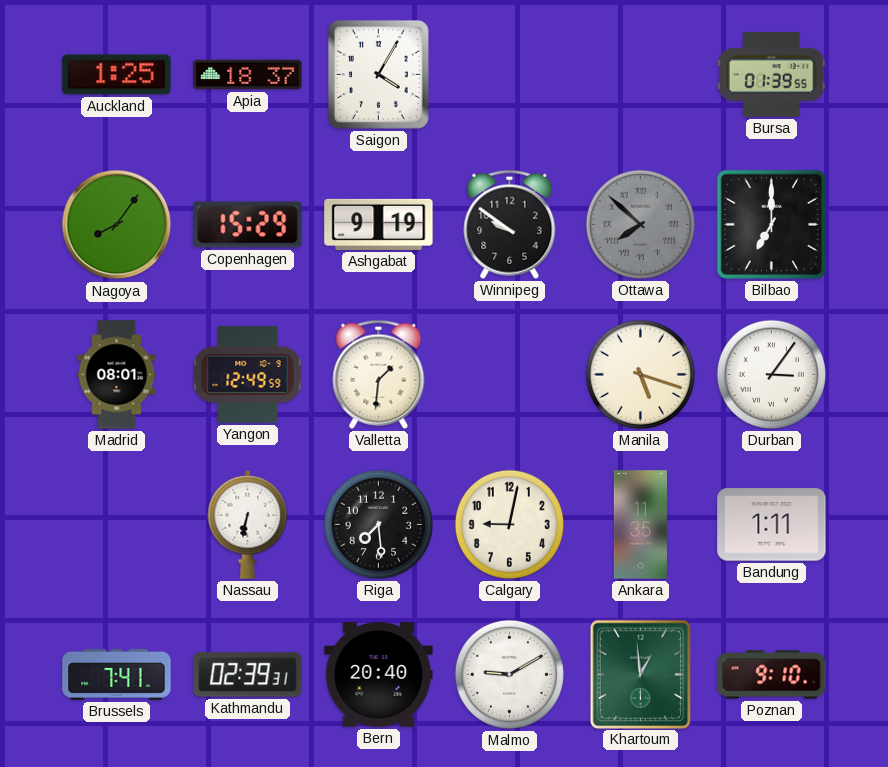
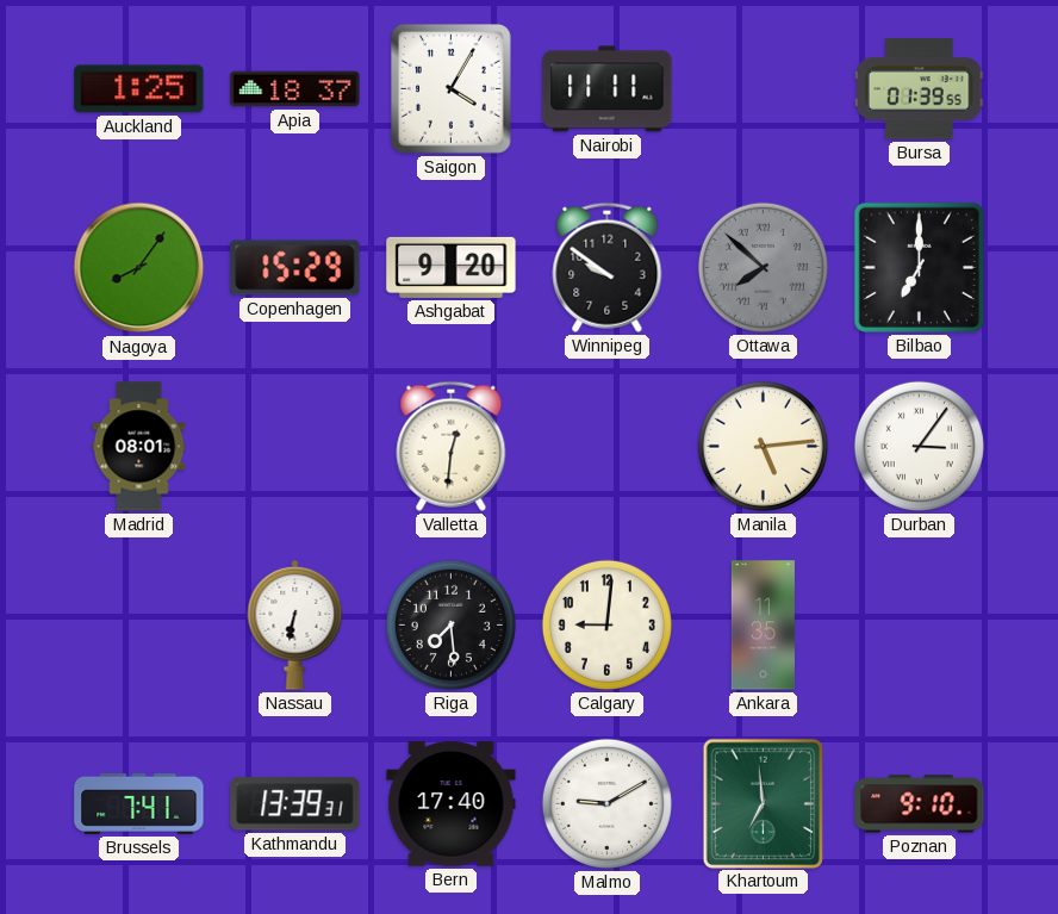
Nairobi: none -> 11:11
Ashgabat: 9:19 -> 9:20
Yangon: 12:49 -> none
Valletta: 1:31 -> 12:31
Manila: 5:18 -> 5:14
Calgary: 9:02 -> 9:01
Bandung: 1:11 -> none
Kathmandu: 02:39 -> 13:39
Bern: 20:40 -> 17:40
Khartoum: 12:59 -> 6:59
